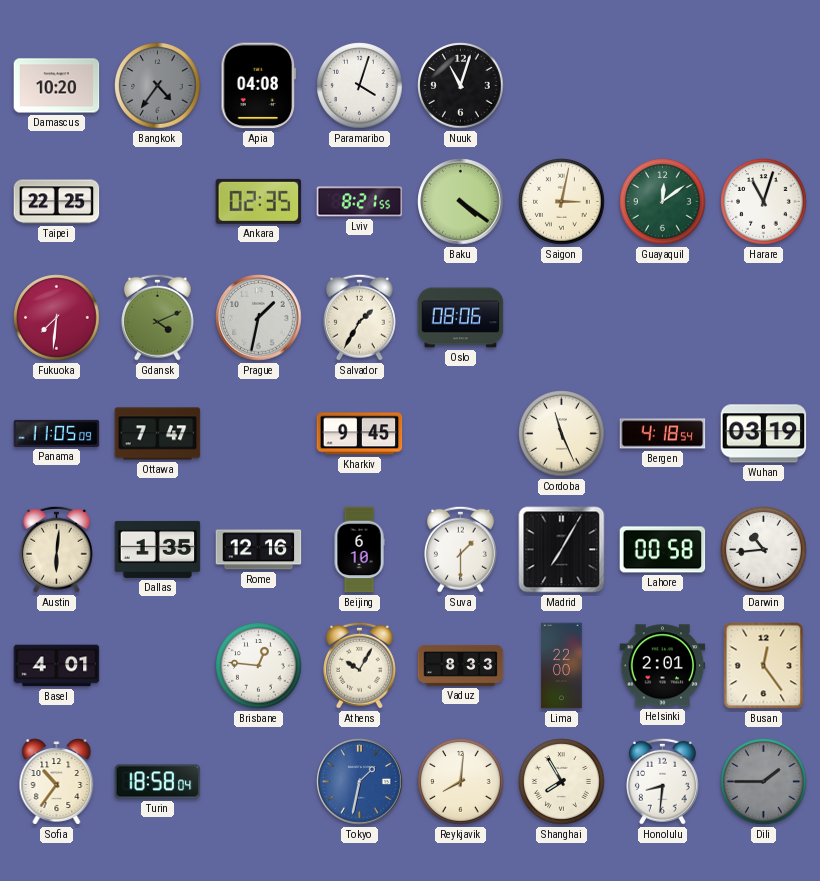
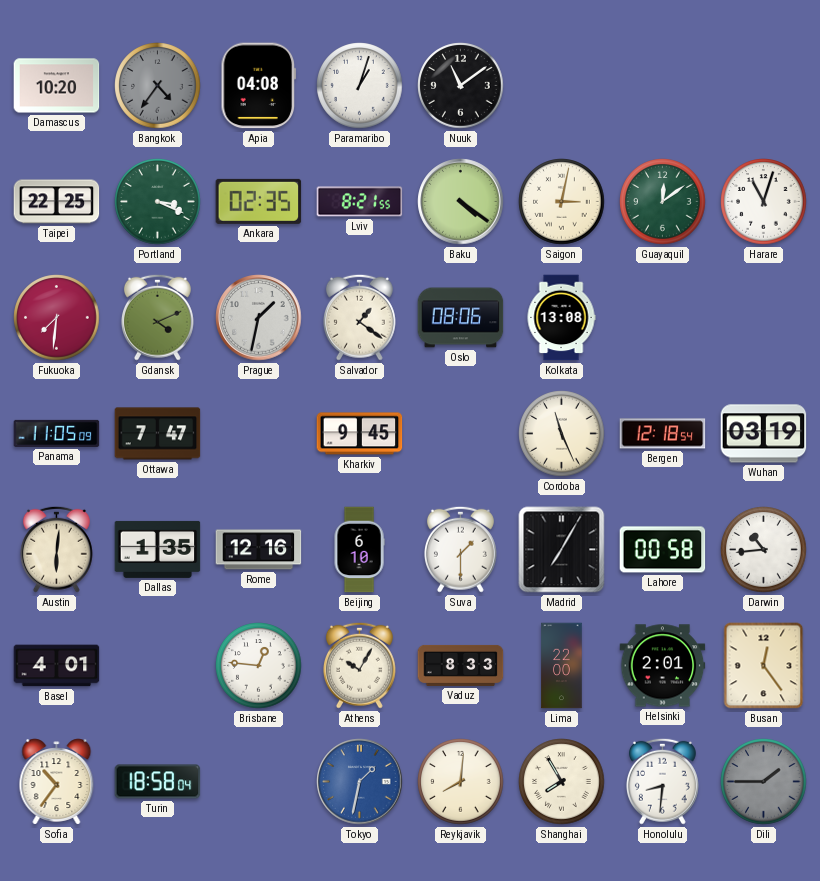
Paramaribo: 4:03 -> 1:03
Nuuk: 11:03 -> 11:09
Portland: none -> 3:19
Salvador: 1:35 -> 1:21
Kolkata: none -> 13:08
Bergen: 4:18 -> 12:18
